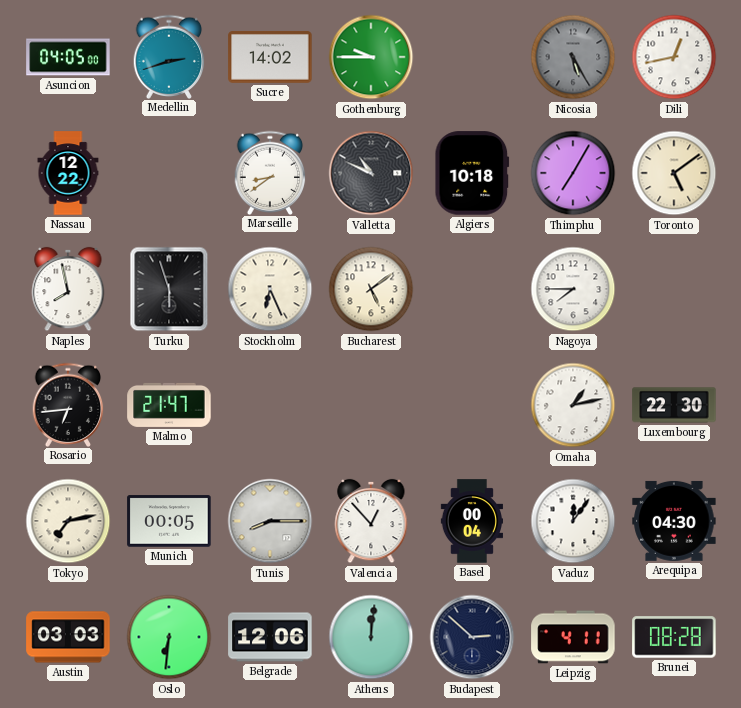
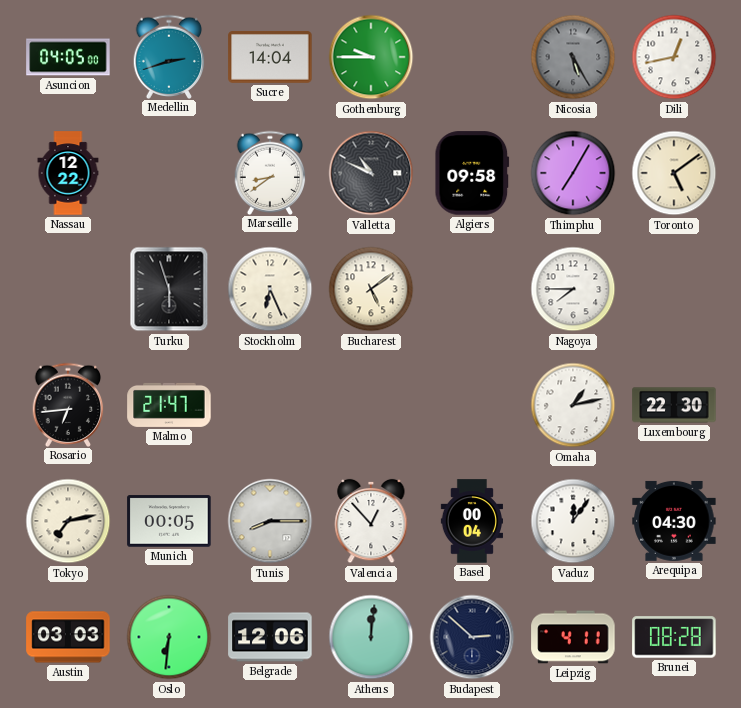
Sucre: 14:02 -> 14:04
Algiers: 10:18 -> 09:58
Naples: 7:58 -> none
